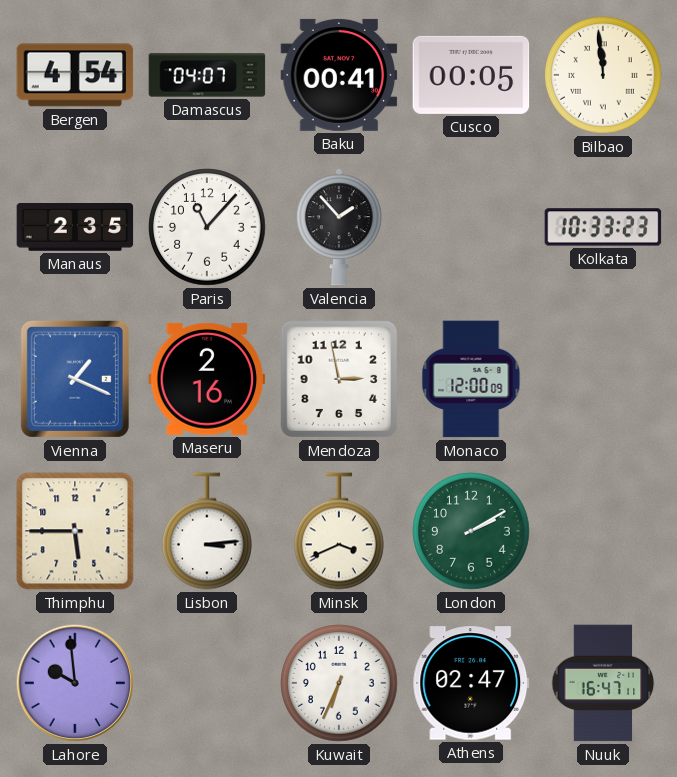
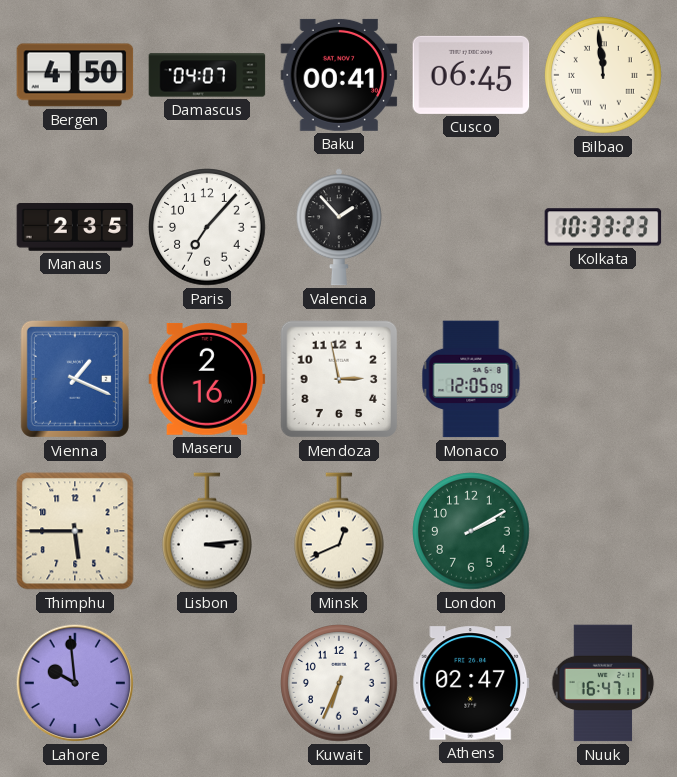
Bergen: 4:54 -> 4:50
Cusco: 00:05 -> 06:45
Paris: 11:07 -> 7:07
Monaco: 12:00 -> 12:05
Minsk: 3:41 -> 12:41
